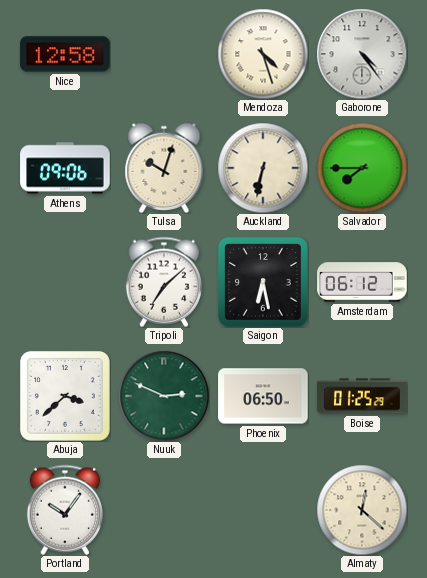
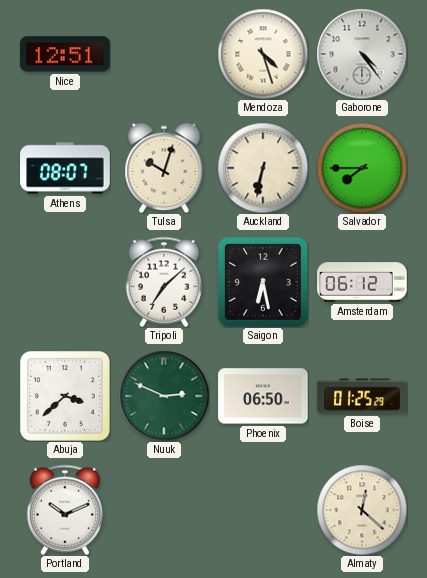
Nice: 12:58 -> 12:51
Athens: 09:06 -> 08:07
Portland: 10:06 -> 10:11
